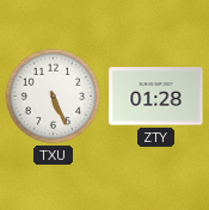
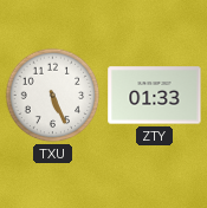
ZTY: 01:28 -> 01:33
